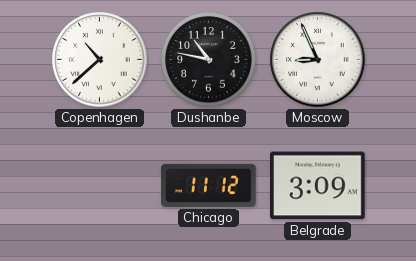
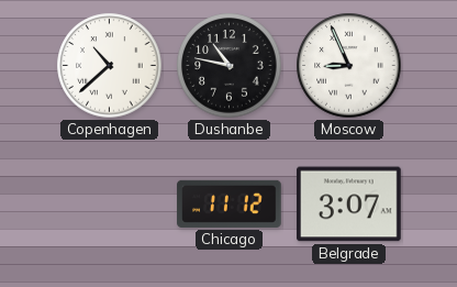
Belgrade: 3:09 -> 3:07
